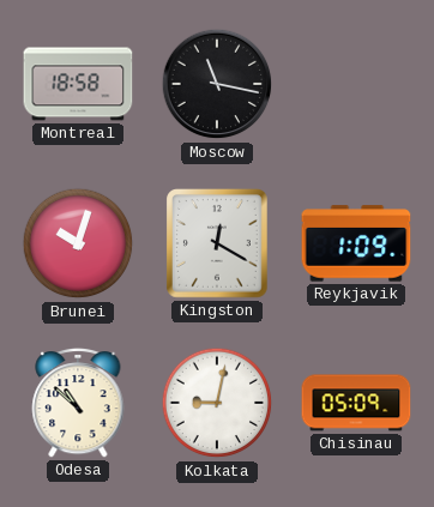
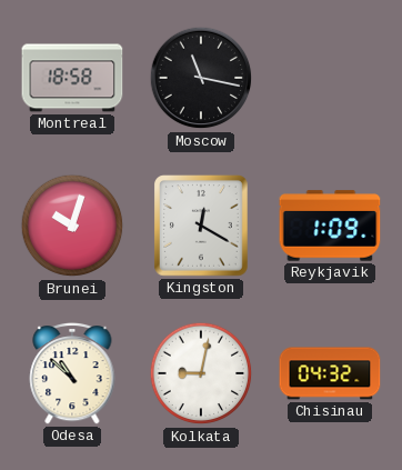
Chisinau: 05:09 -> 04:32
